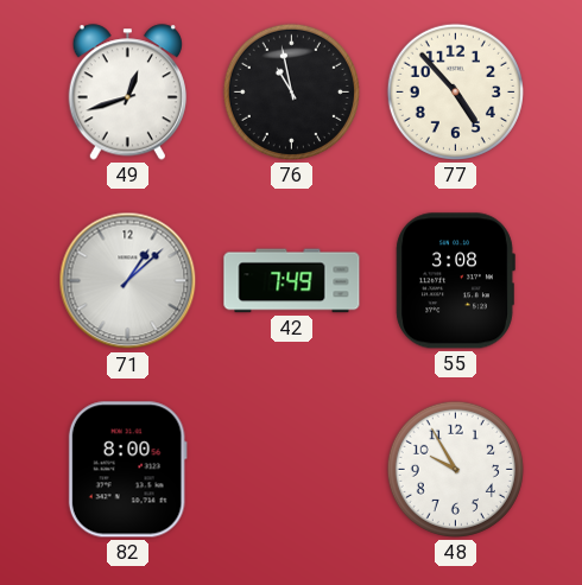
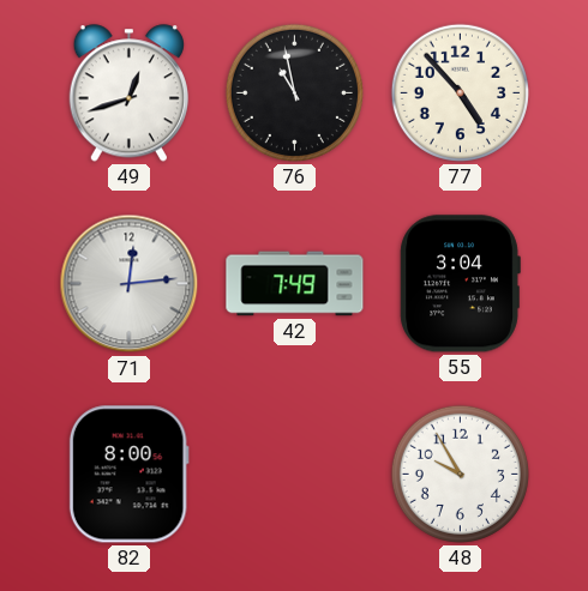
71: 1:08 -> 12:14
55: 3:08 -> 3:04
